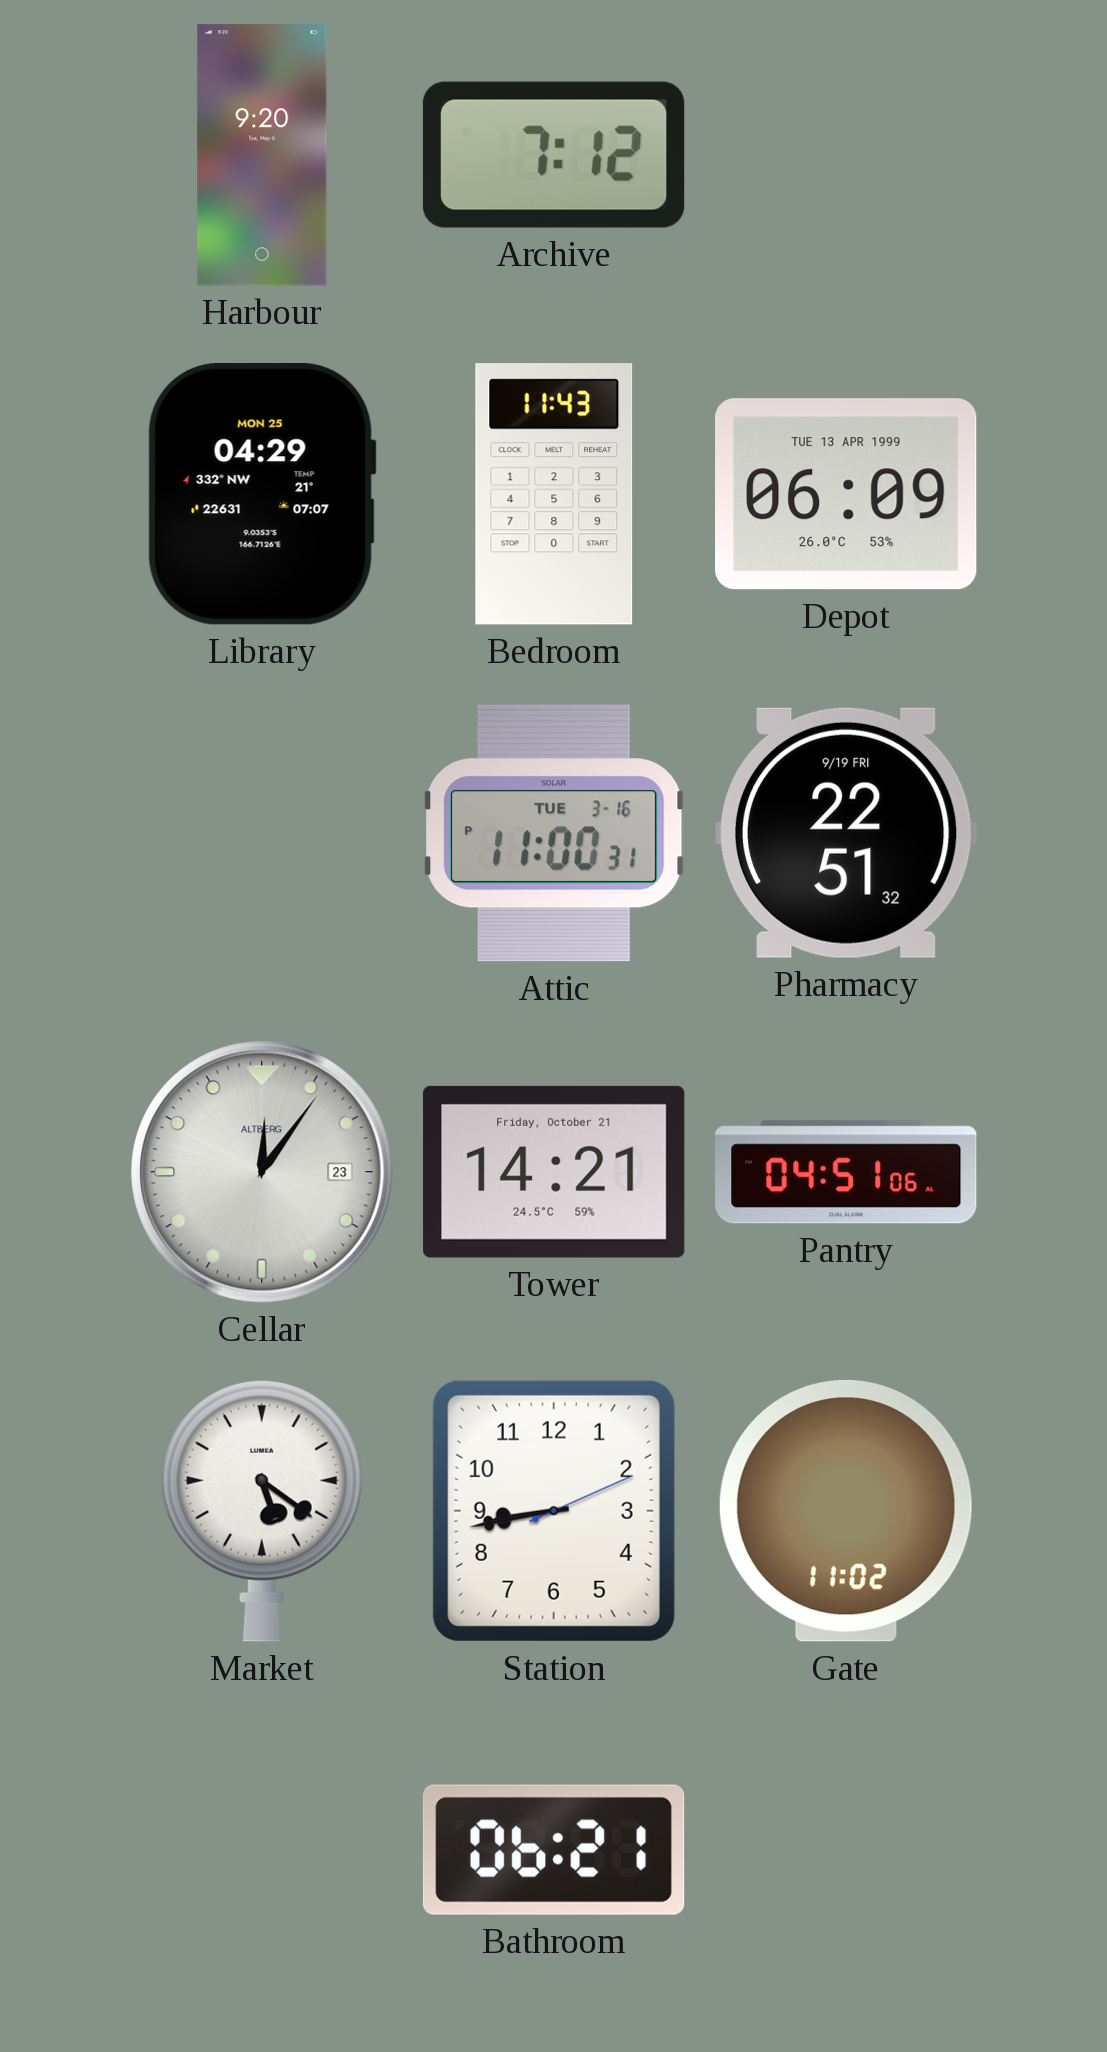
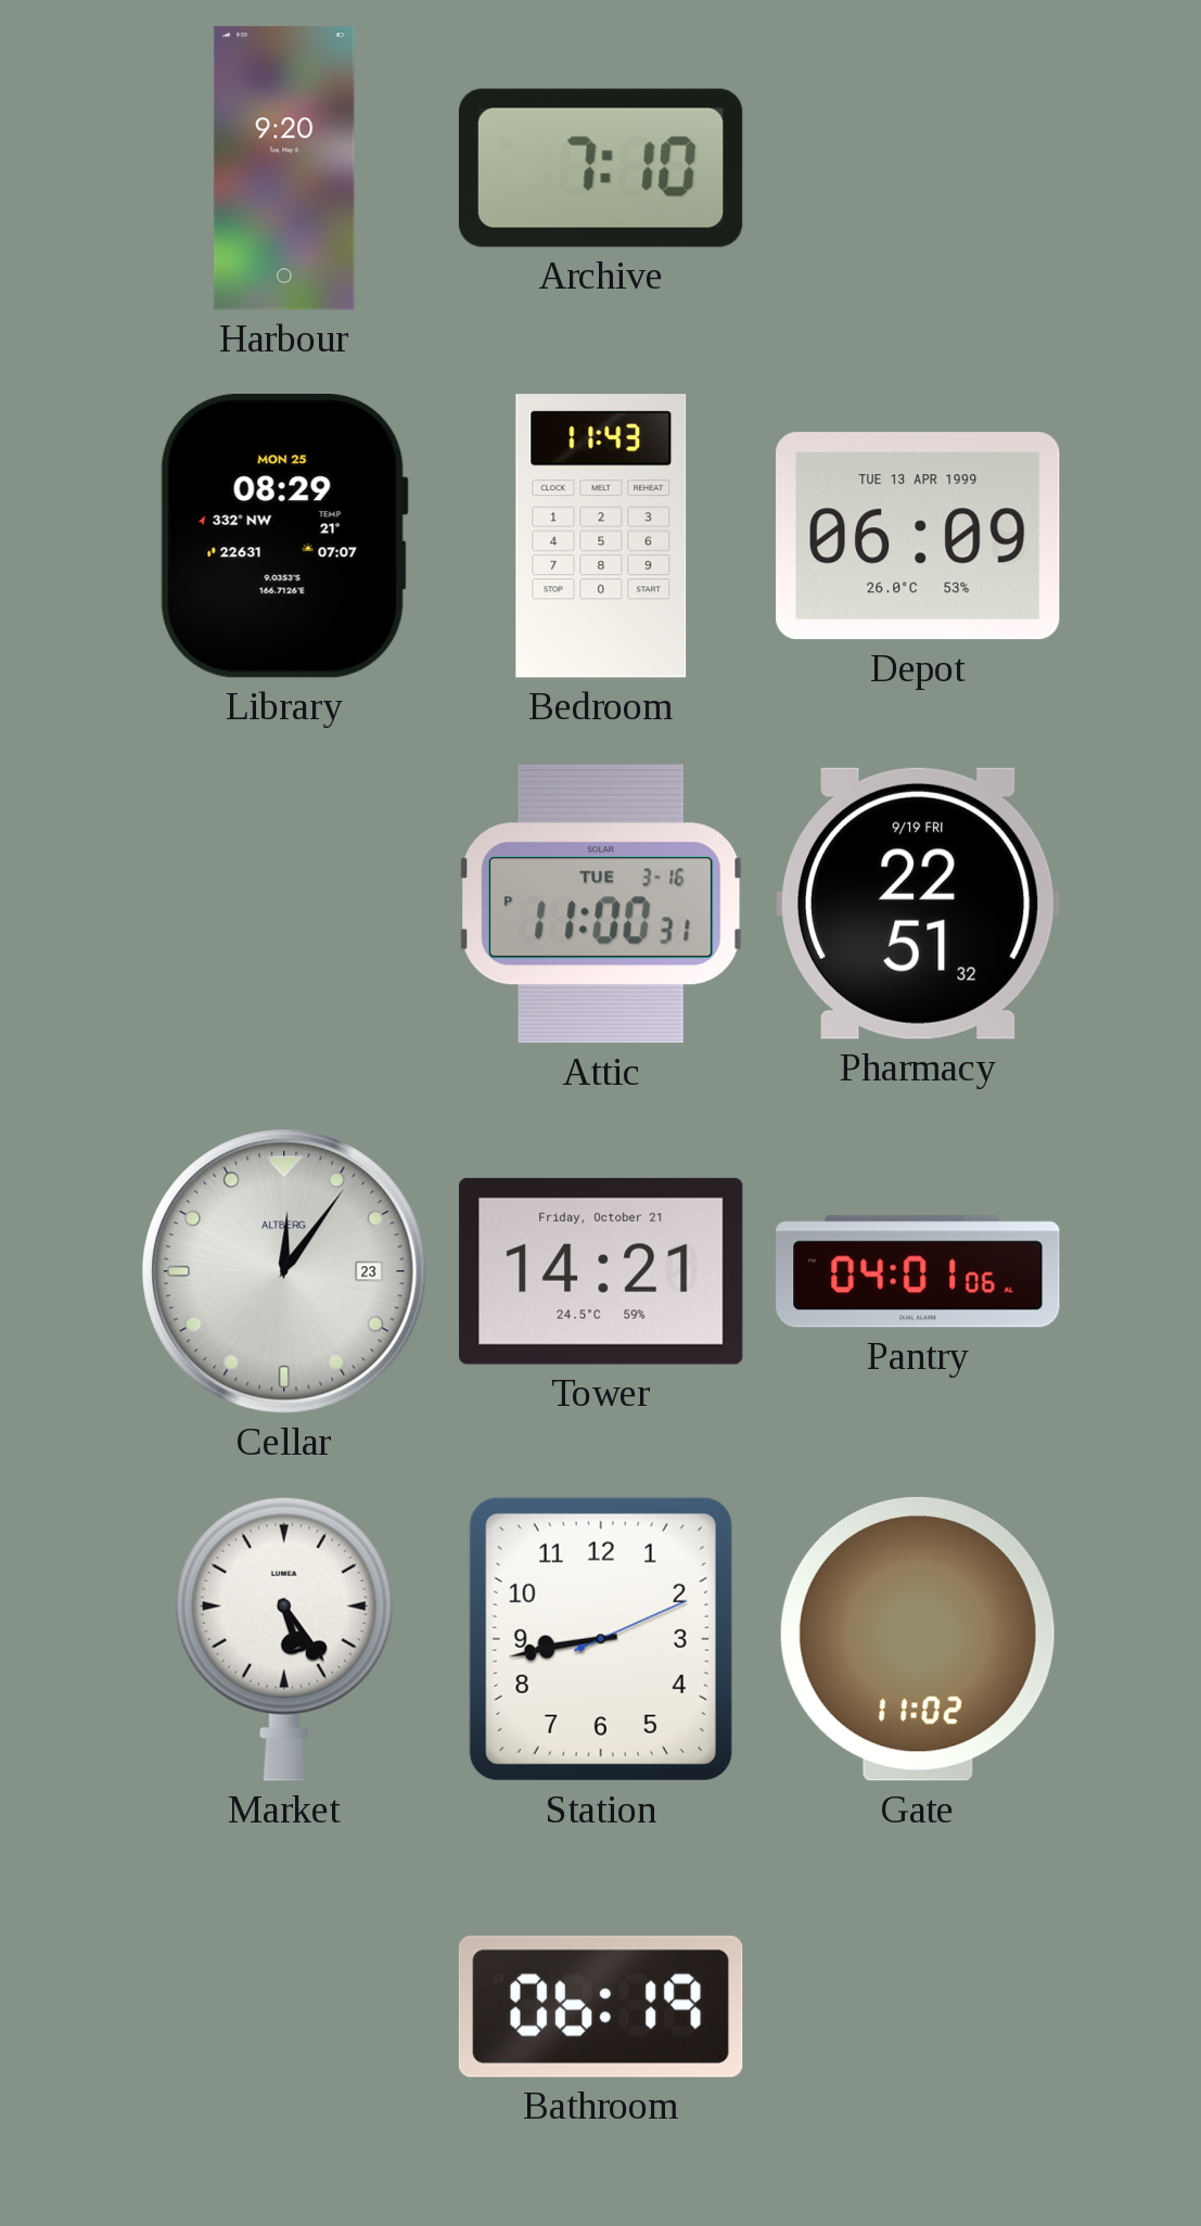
Archive: 7:12 -> 7:10
Library: 04:29 -> 08:29
Pantry: 04:51 -> 04:01
Market: 5:21 -> 5:24
Bathroom: 06:21 -> 06:19
